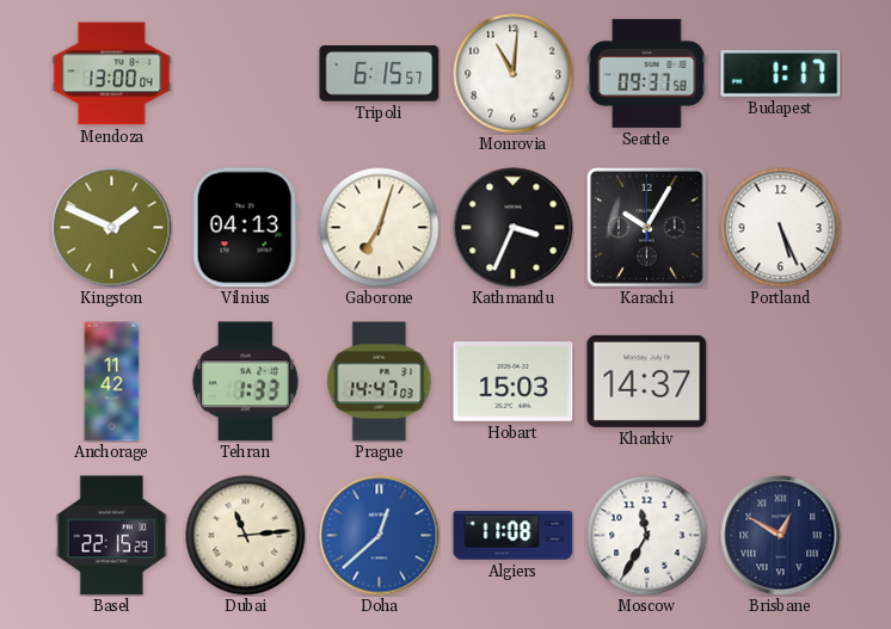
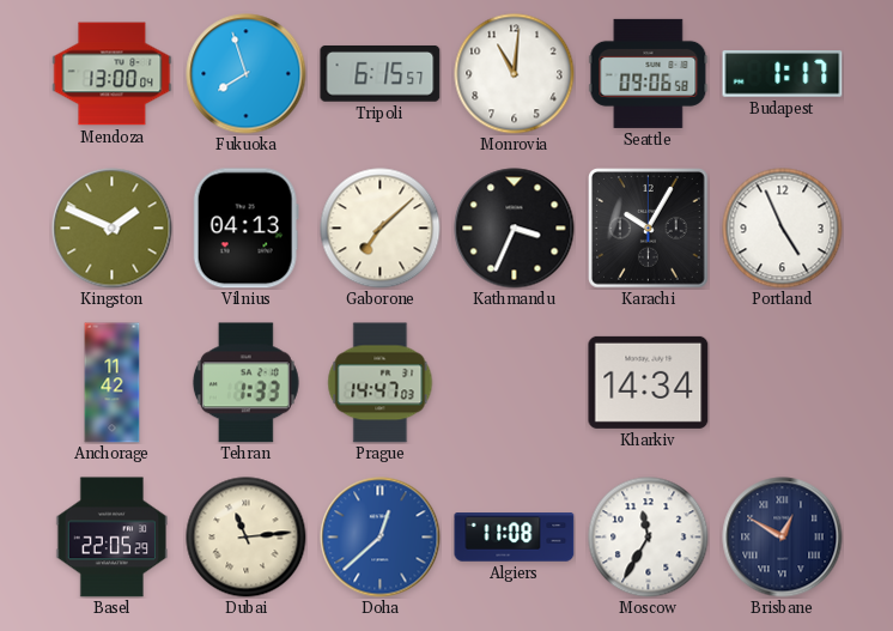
Fukuoka: none -> 7:57
Seattle: 09:37 -> 09:06
Gaborone: 7:03 -> 7:08
Portland: 5:26 -> 4:56
Hobart: 15:03 -> none
Kharkiv: 14:37 -> 14:34
Basel: 22:15 -> 22:05
